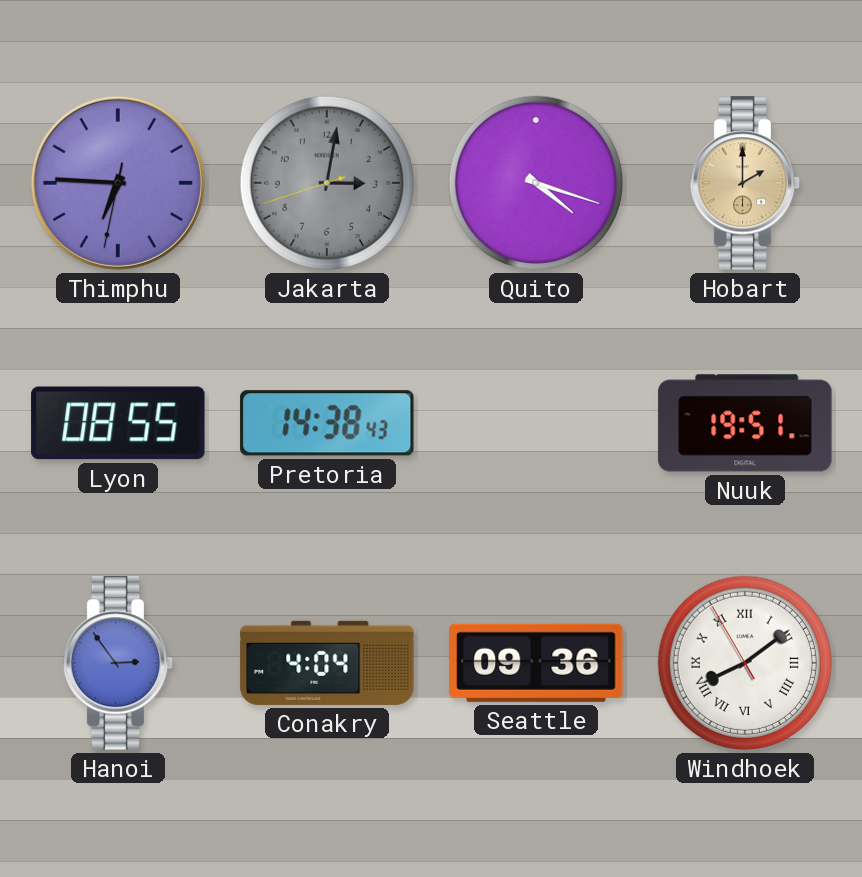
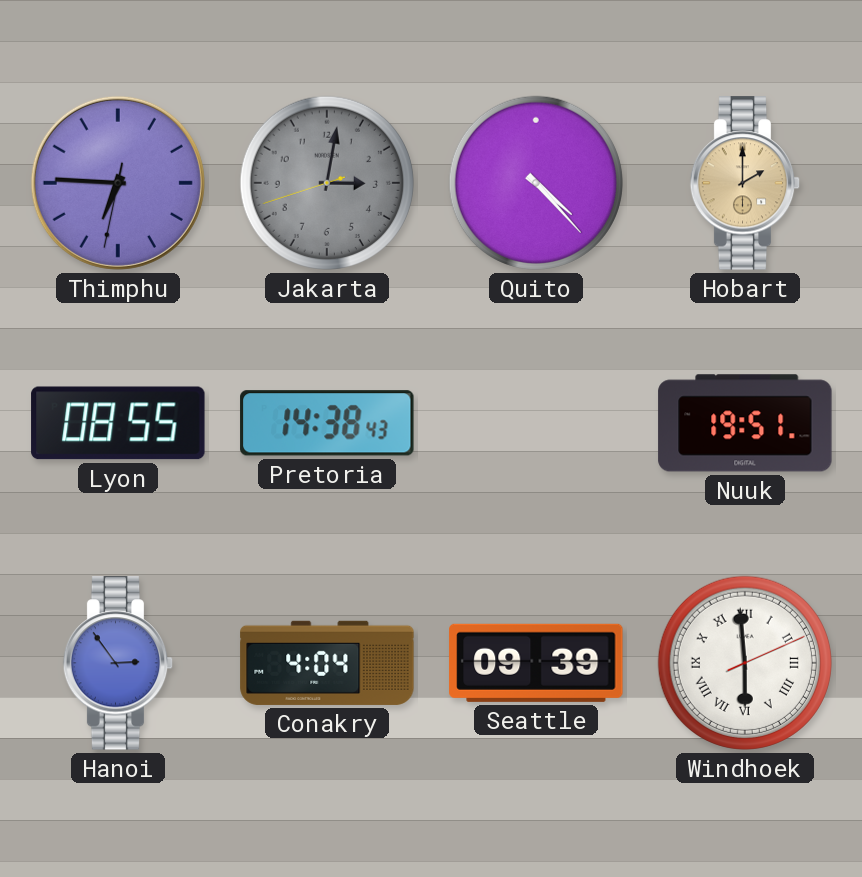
Quito: 4:18 -> 4:23
Seattle: 09:36 -> 09:39
Windhoek: 8:08 -> 5:59
